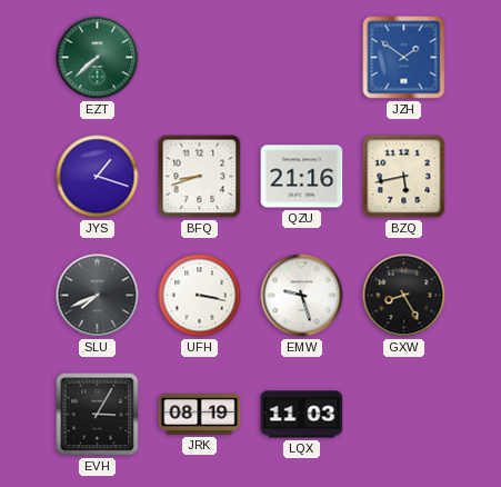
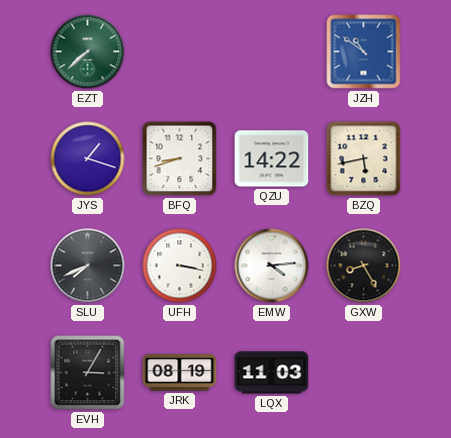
JZH: 1:51 -> 10:51
QZU: 21:16 -> 14:22
EMW: 9:27 -> 4:14
